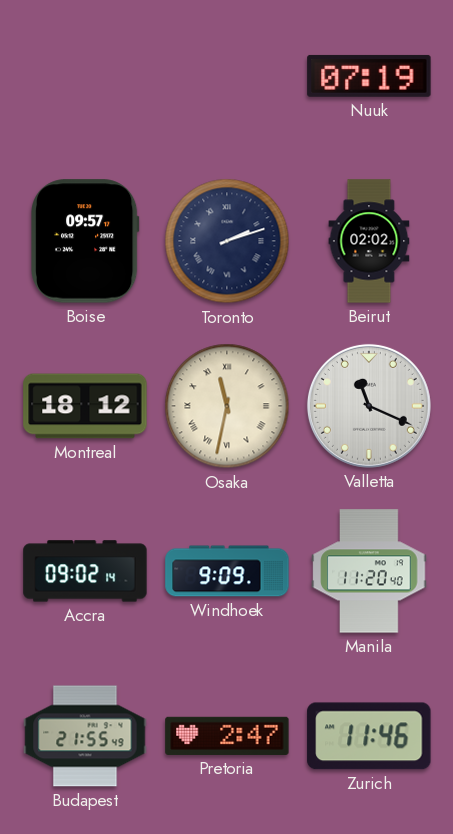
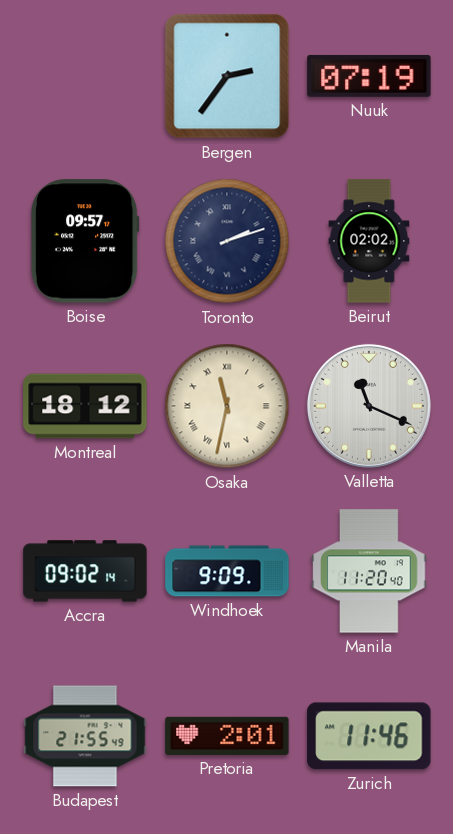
Bergen: none -> 2:36
Pretoria: 2:47 -> 2:01
